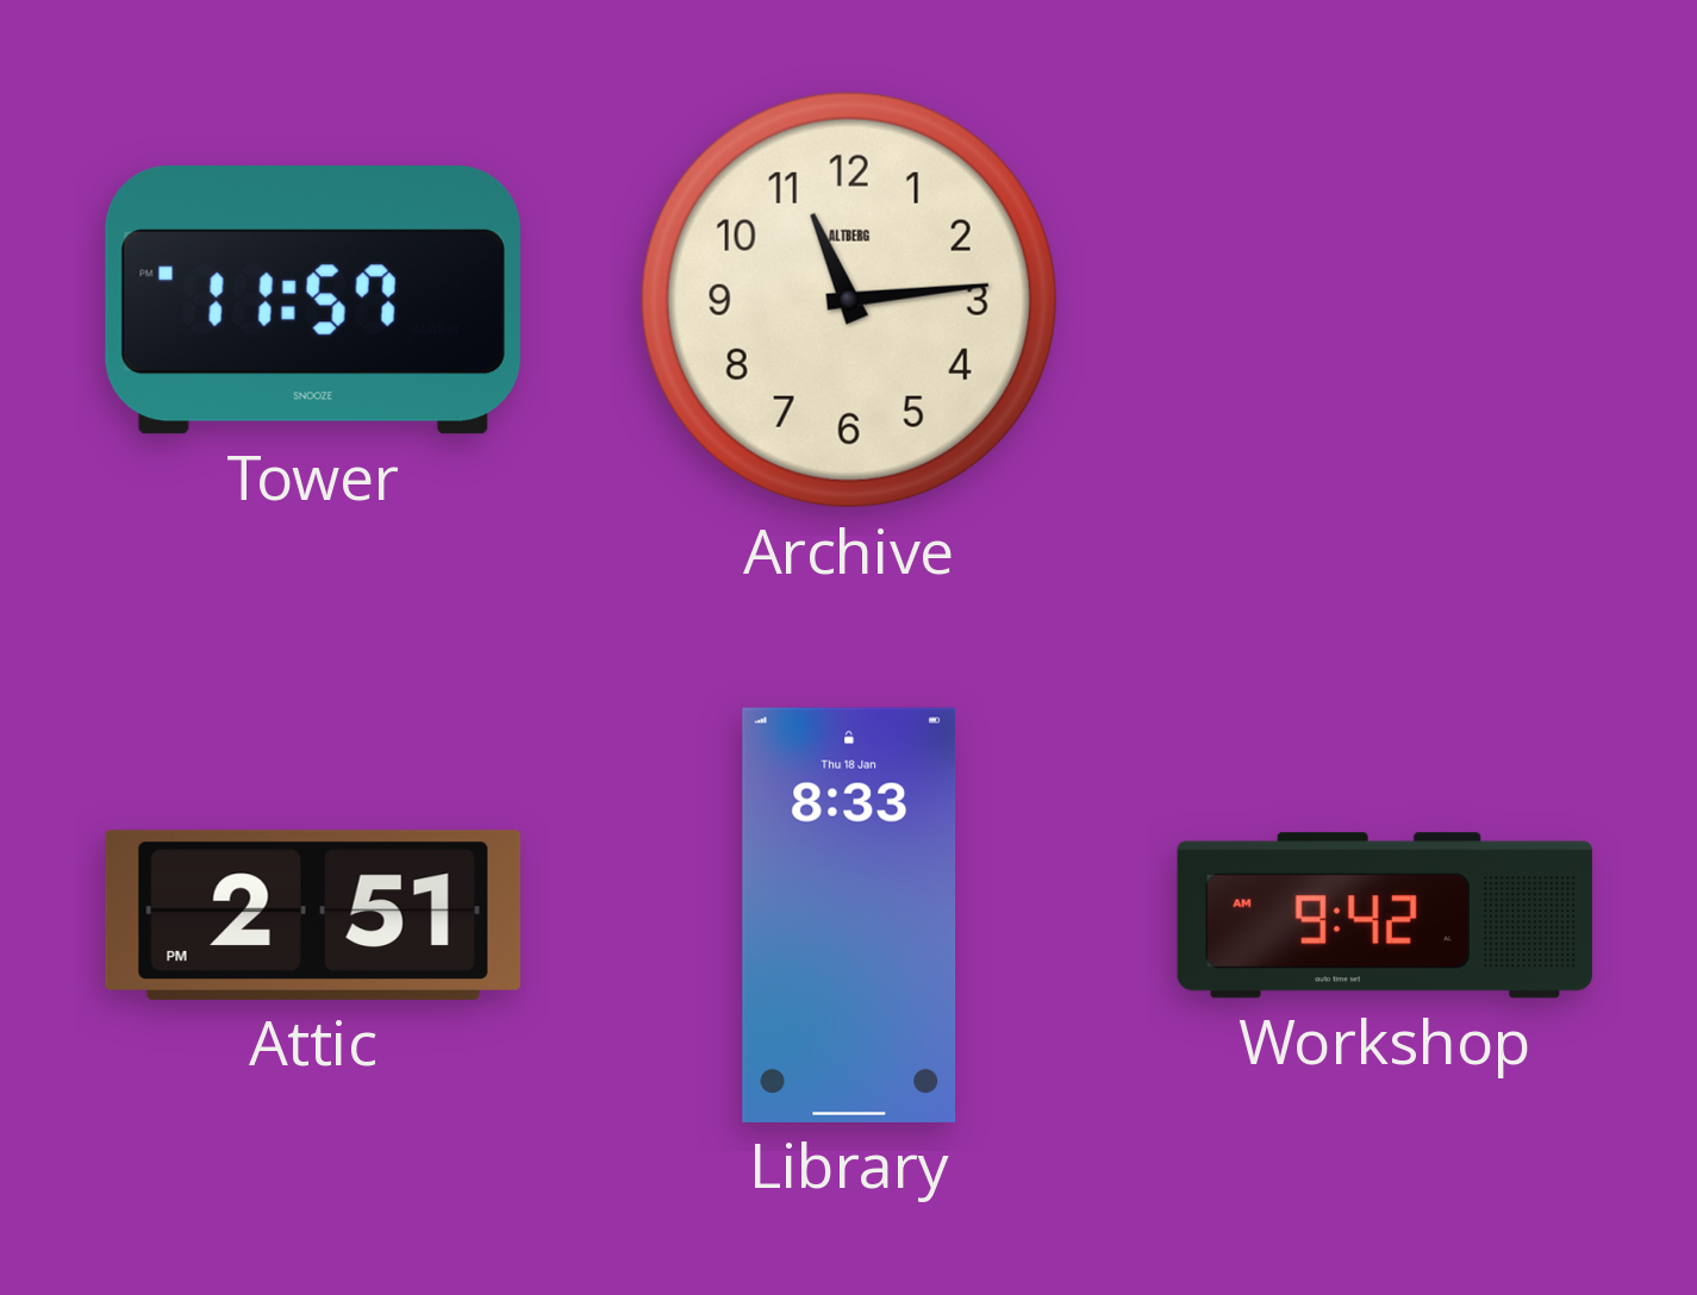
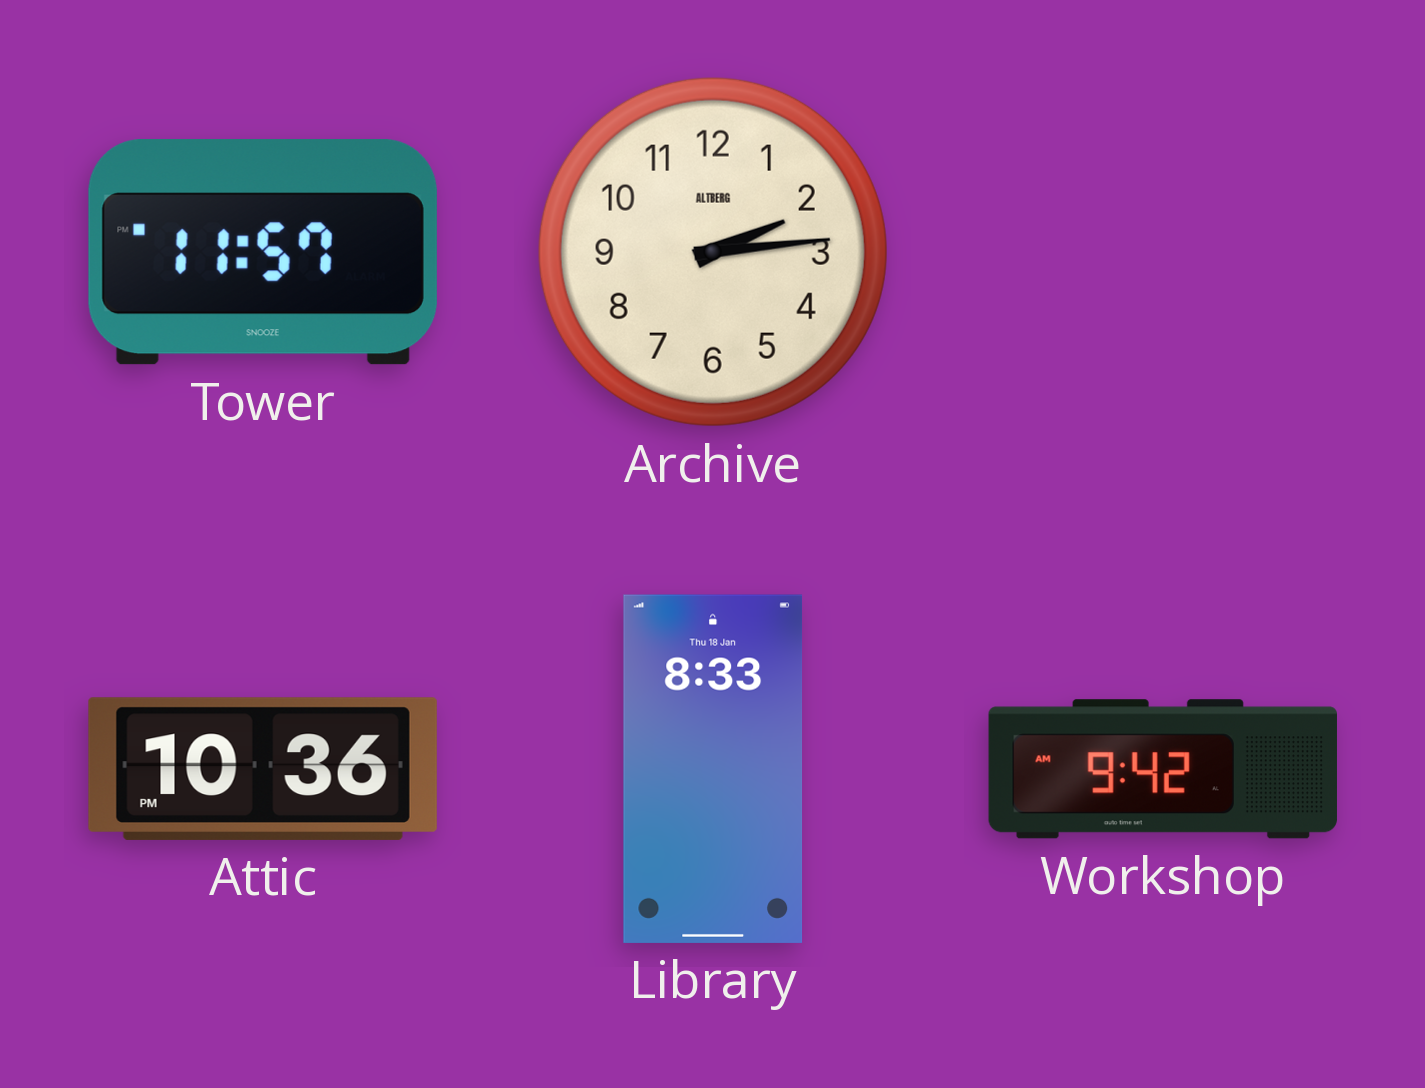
Archive: 11:14 -> 2:14
Attic: 2:51 -> 10:36
